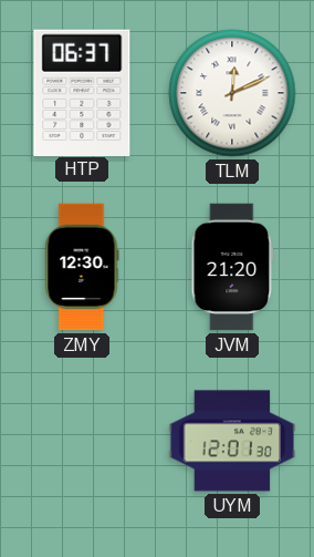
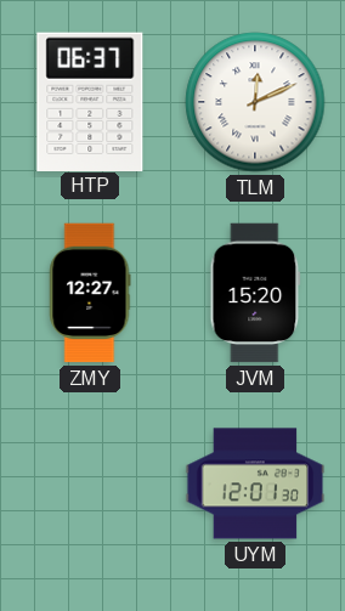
ZMY: 12:30 -> 12:27
JVM: 21:20 -> 15:20
